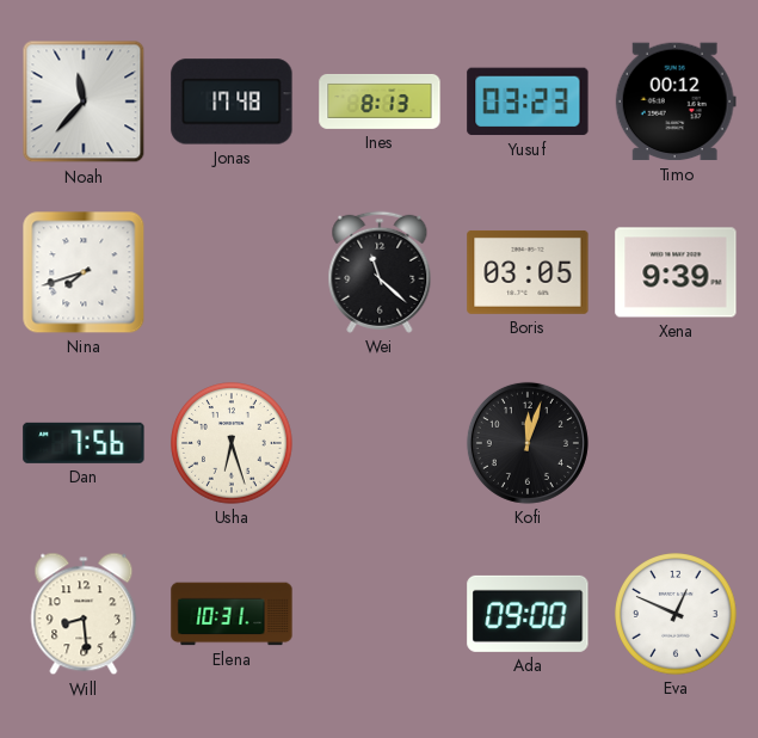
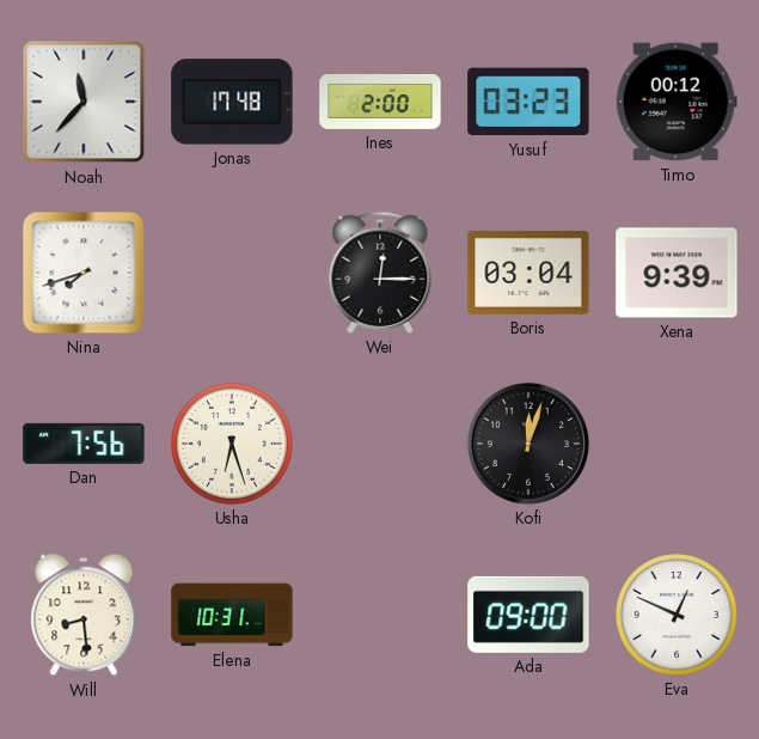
Ines: 8:13 -> 2:00
Wei: 11:22 -> 12:15
Boris: 03:05 -> 03:04
